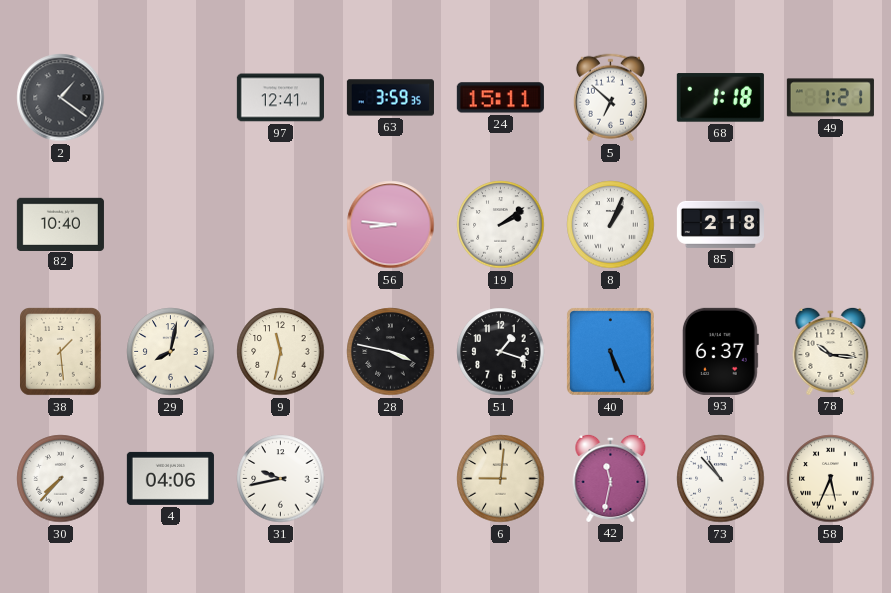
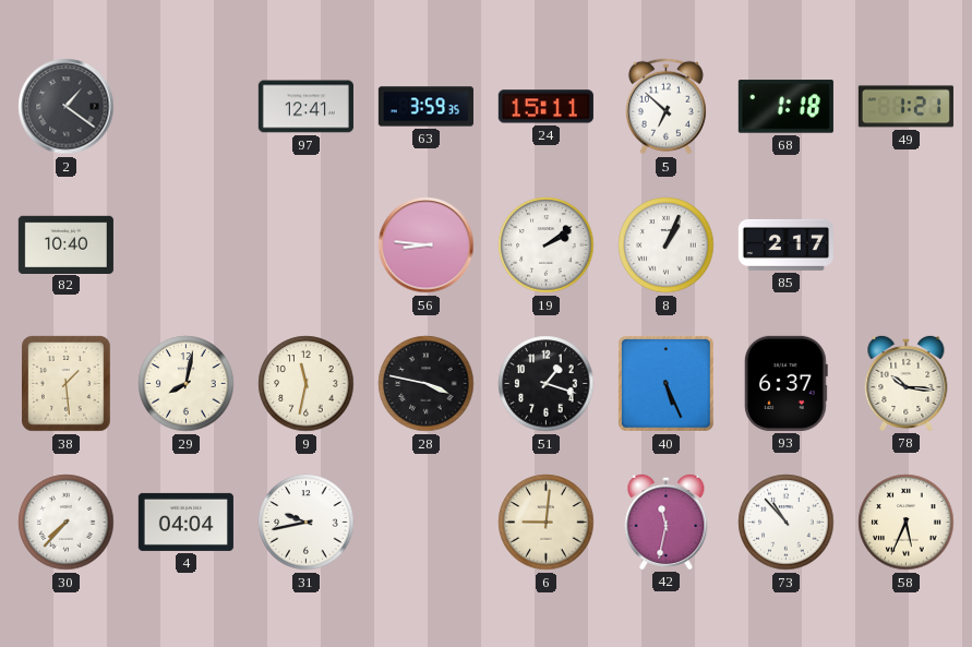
85: 2:18 -> 2:17
4: 04:06 -> 04:04
